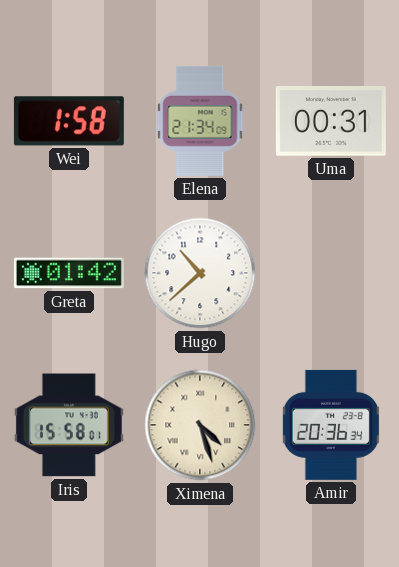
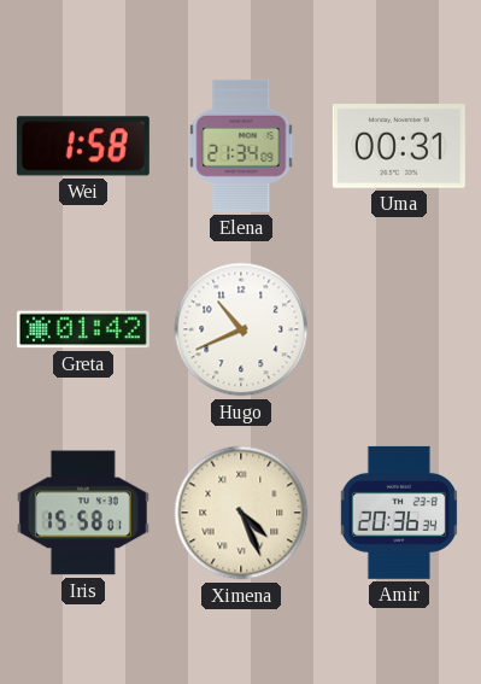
Hugo: 10:38 -> 10:41
Ximena: 4:27 -> 4:26
